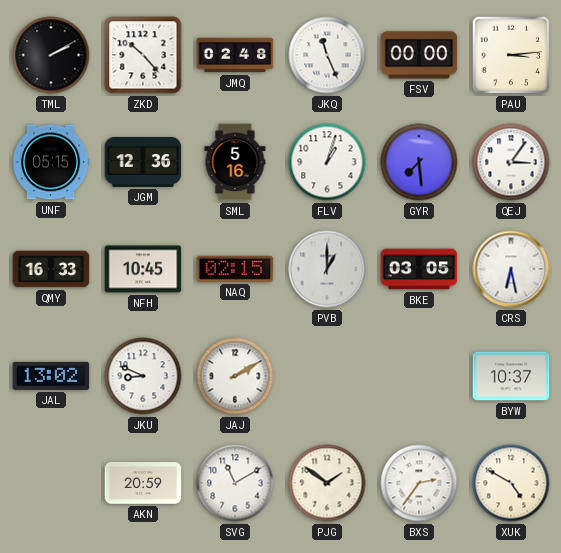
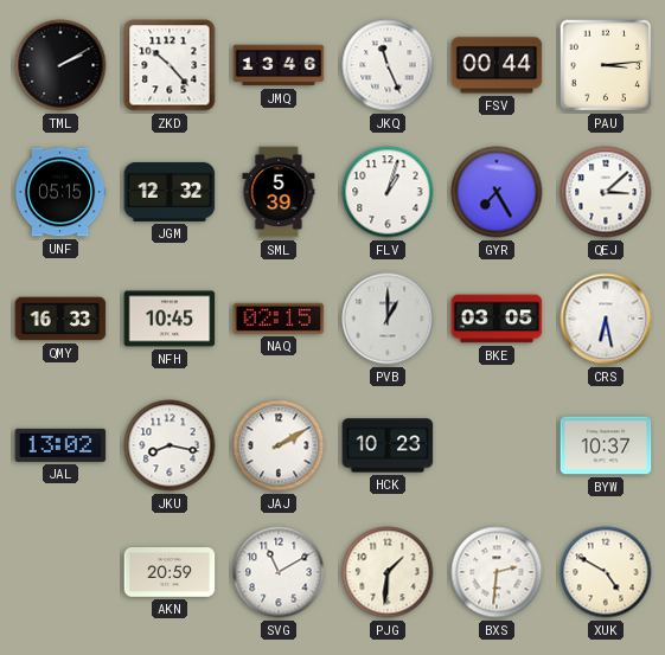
JMQ: 02:48 -> 13:46
FSV: 00:00 -> 00:44
JGM: 12:36 -> 12:32
SML: 5:16 -> 5:39
GYR: 7:29 -> 7:25
QEJ: 3:06 -> 3:08
JKU: 8:49 -> 8:17
HCK: none -> 10:23
PJG: 1:51 -> 1:31
BXS: 2:36 -> 2:31
